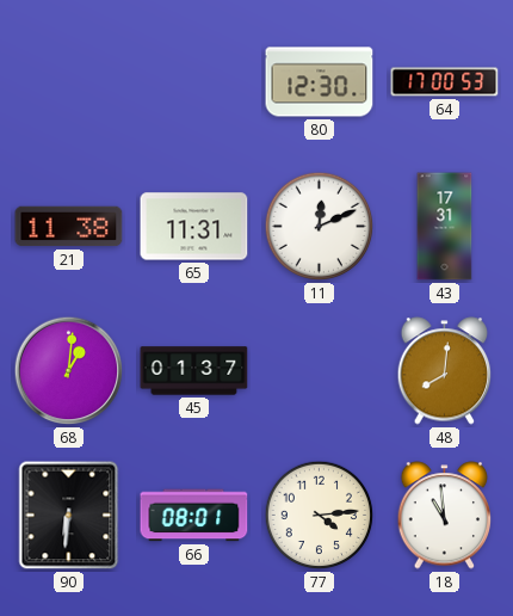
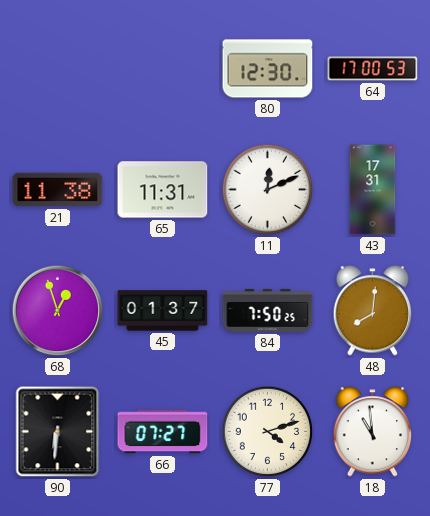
68: 1:01 -> 12:57
84: none -> 7:50
66: 08:01 -> 07:27
77: 4:14 -> 4:12
